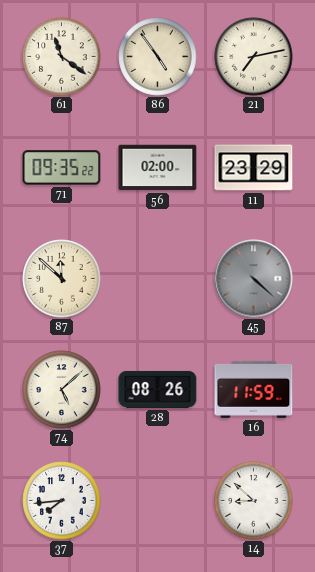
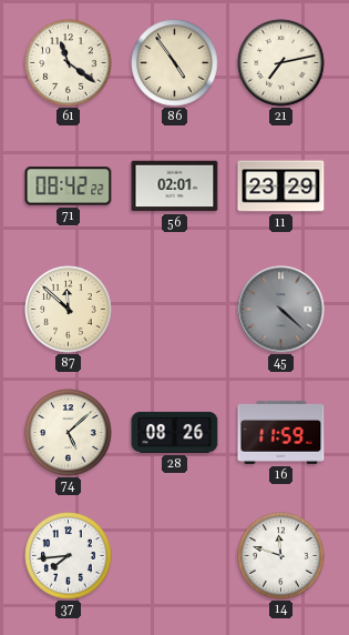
71: 09:35 -> 08:42
56: 02:00 -> 02:01
14: 8:52 -> 11:48
